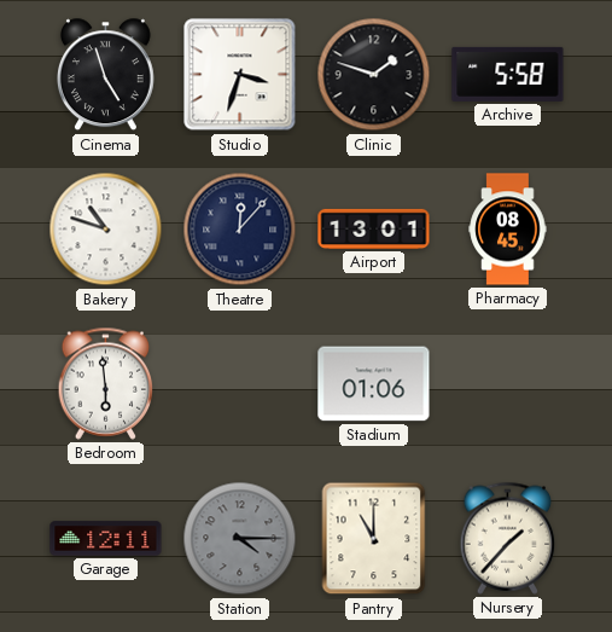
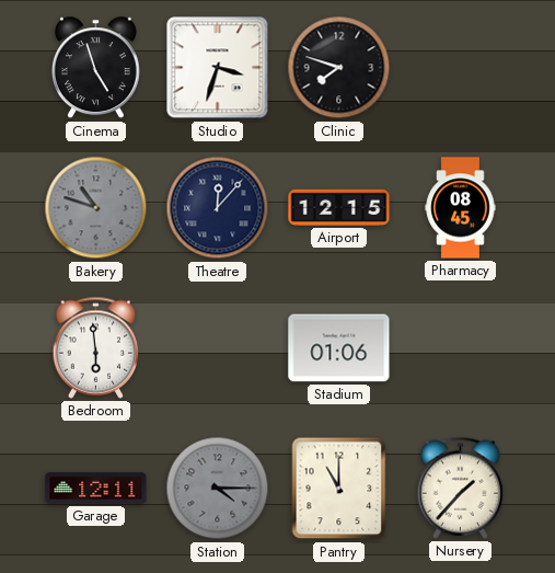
Clinic: 1:48 -> 7:48
Archive: 5:58 -> none
Bakery dial: white -> grey
Airport: 13:01 -> 12:15
